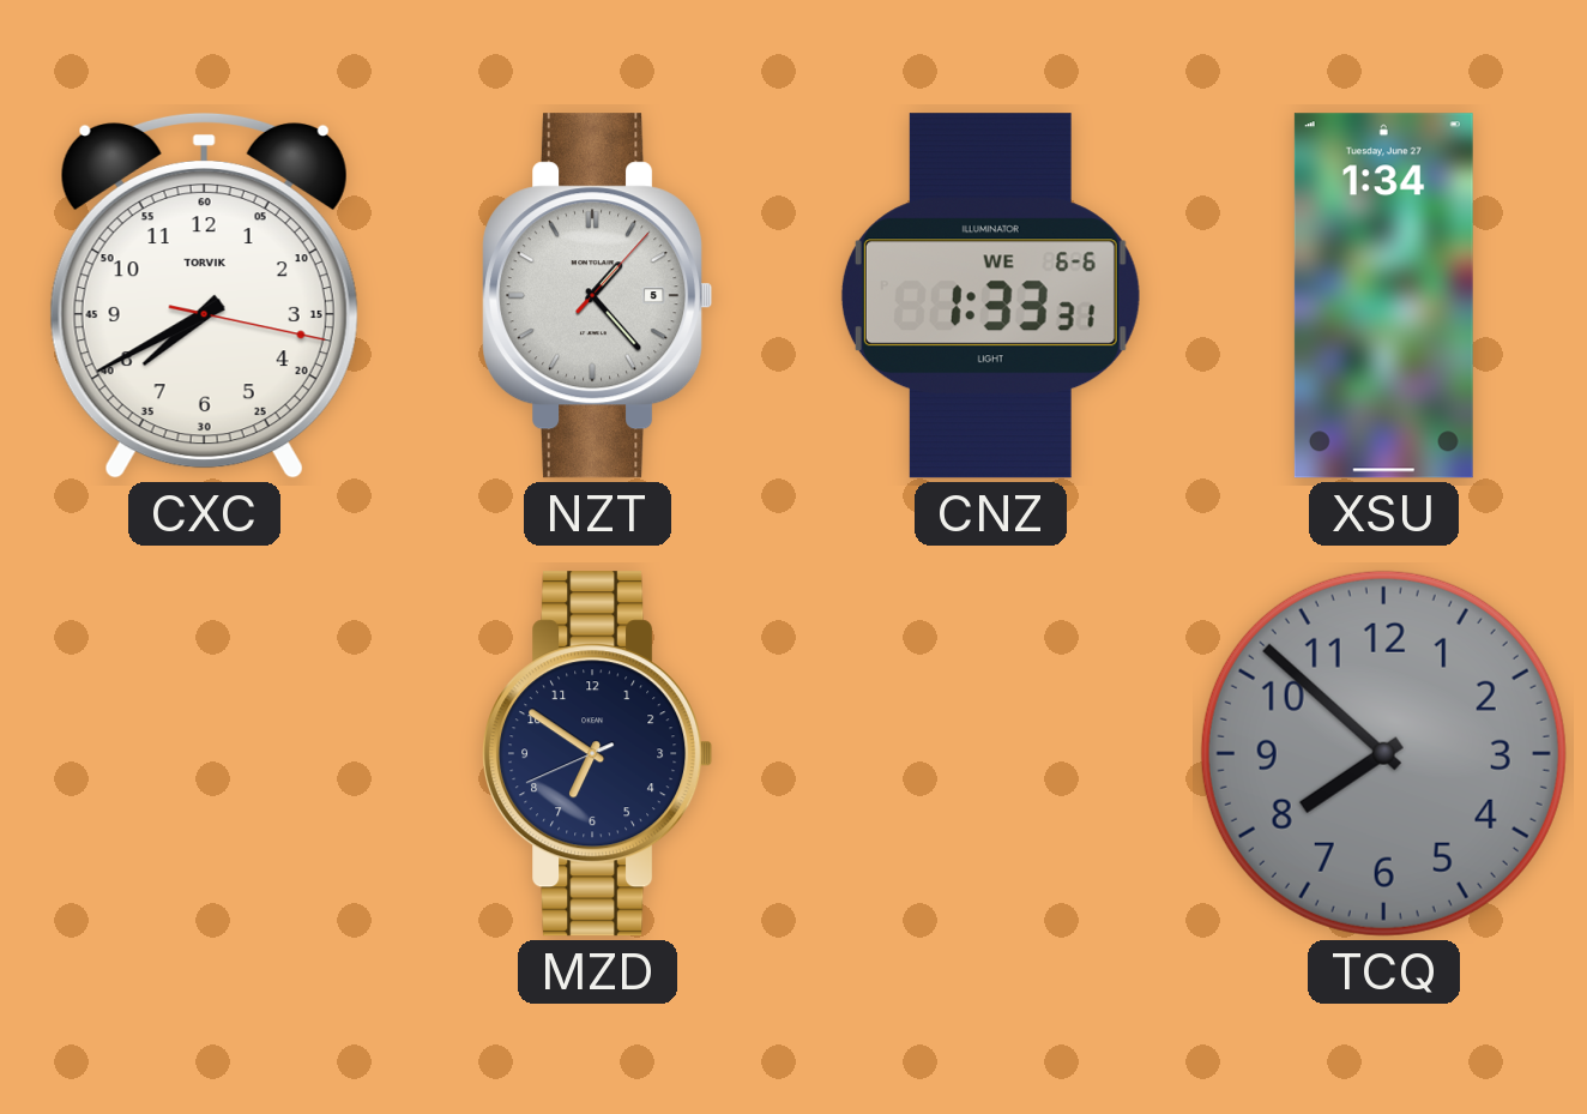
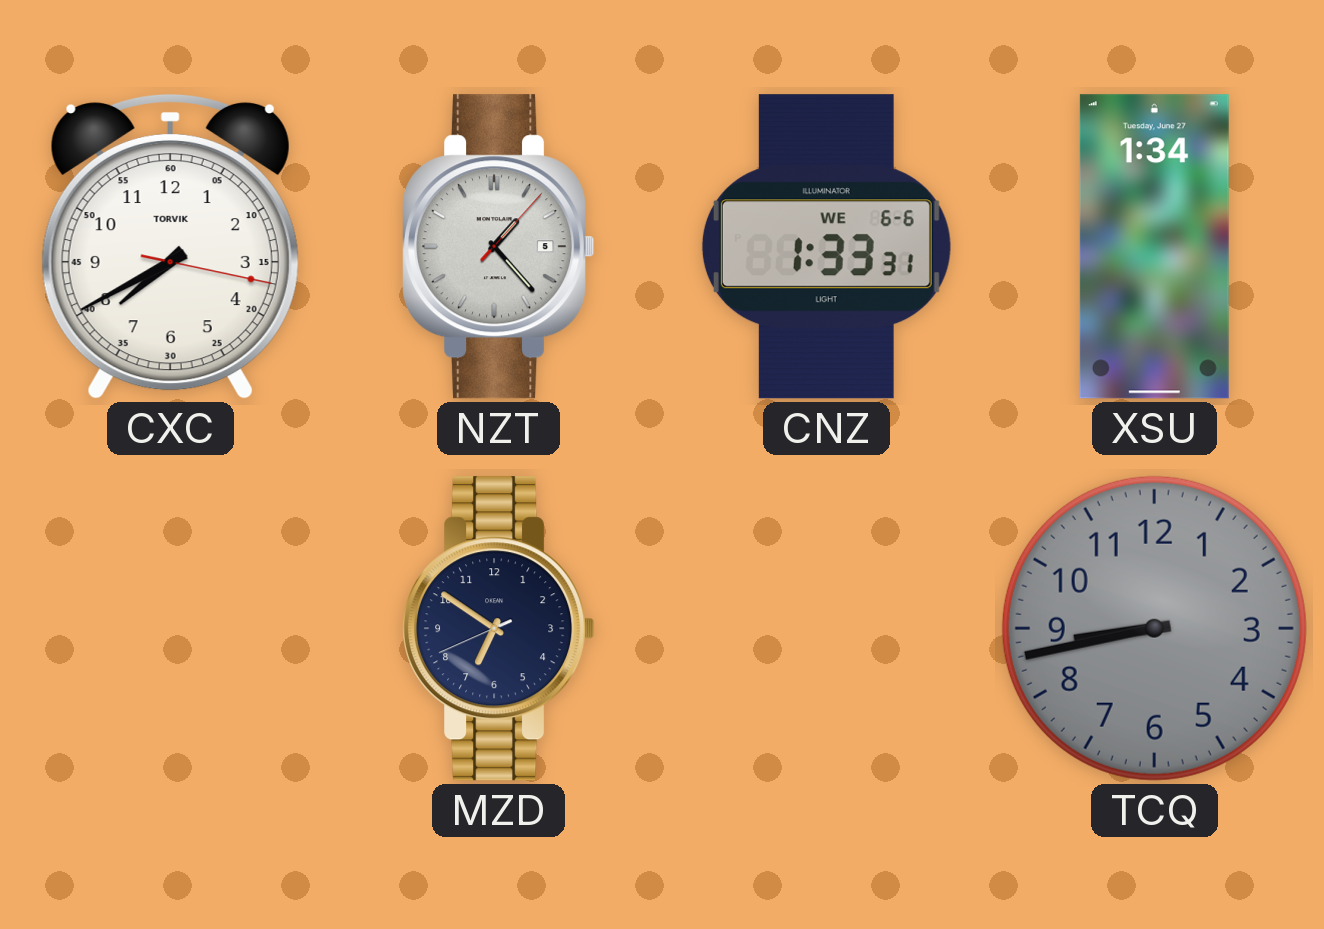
TCQ: 7:52 -> 8:43
